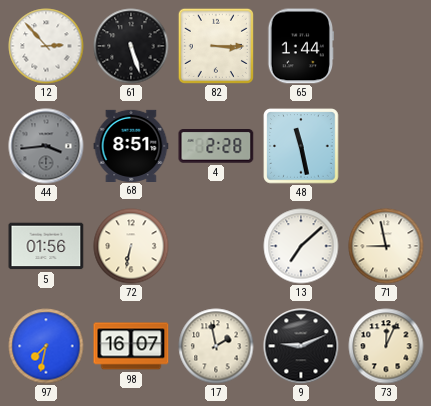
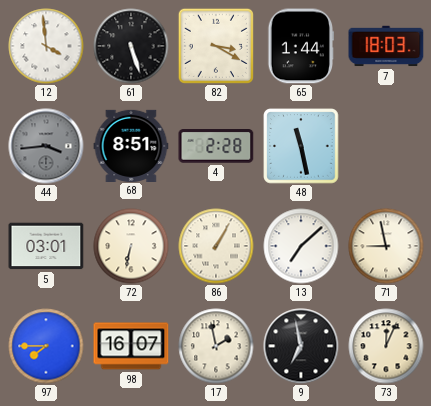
12: 2:53 -> 3:59
82: 3:15 -> 3:20
7: none -> 18:03
5: 01:56 -> 03:01
86: none -> 1:05
97: 7:32 -> 7:45
9: 9:11 -> 6:58
